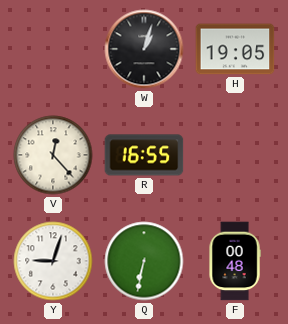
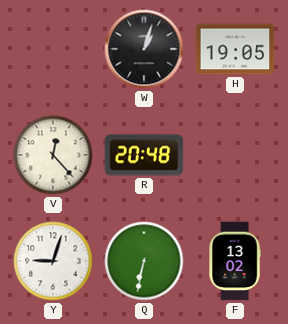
R: 16:55 -> 20:48
F: 00:48 -> 13:02
